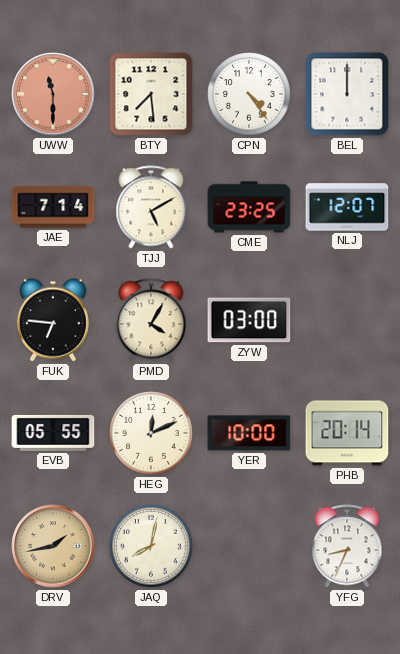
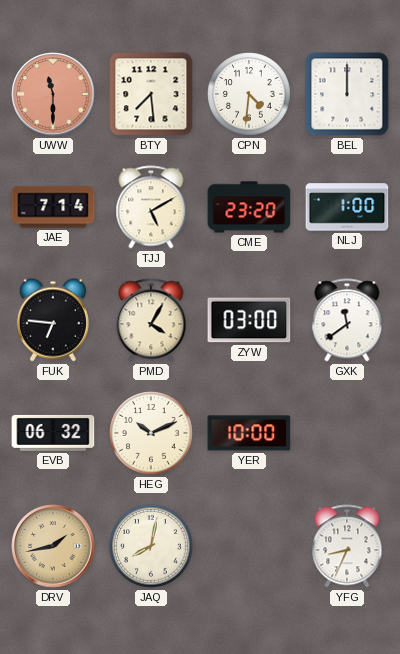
CPN: 4:24 -> 4:31
CME: 23:25 -> 23:20
NLJ: 12:07 -> 1:00
GXK: none -> 11:39
EVB: 05:55 -> 06:32
HEG: 12:11 -> 10:11
PHB: 20:14 -> none
